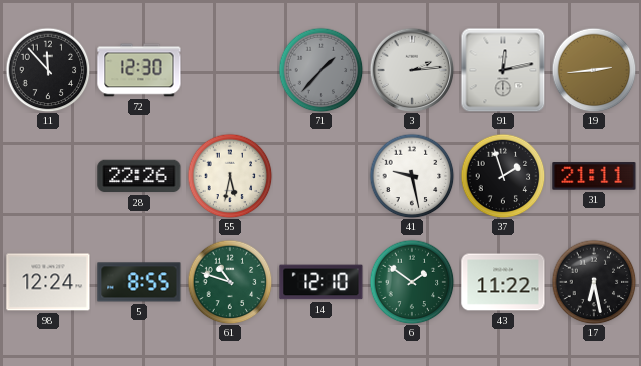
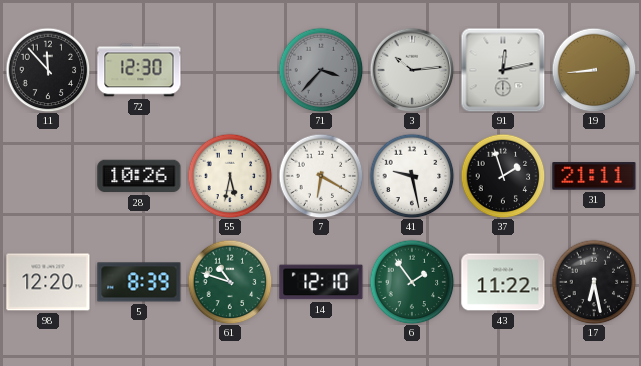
71: 1:37 -> 3:37
3: 2:14 -> 10:14
19: 2:44 -> 8:44
28: 22:26 -> 10:26
7: none -> 6:20
98: 12:24 -> 12:20
5: 8:55 -> 8:39
6: 1:51 -> 1:54
